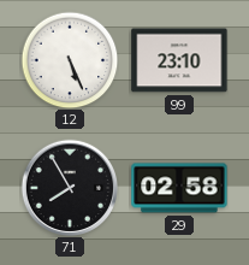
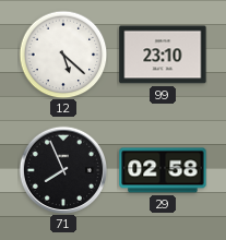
12: 5:26 -> 5:22
71: 7:55 -> 7:56
